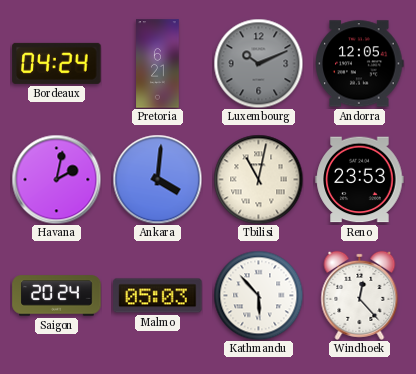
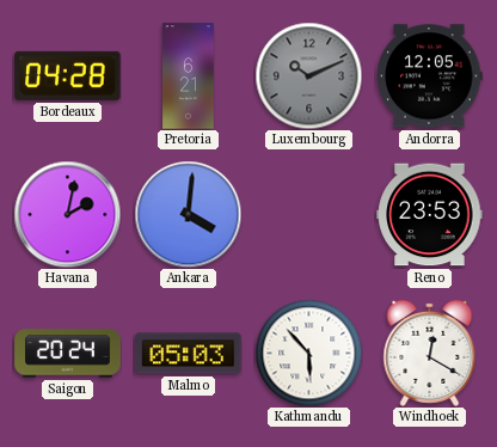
Bordeaux: 04:24 -> 04:28
Tbilisi: 11:02 -> none
Windhoek: 12:23 -> 12:20
